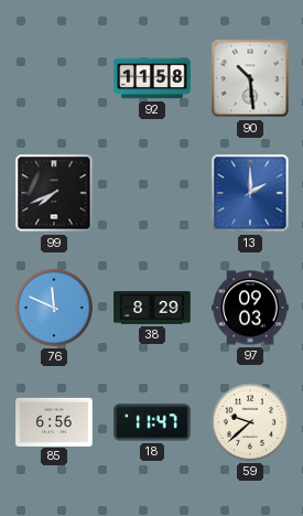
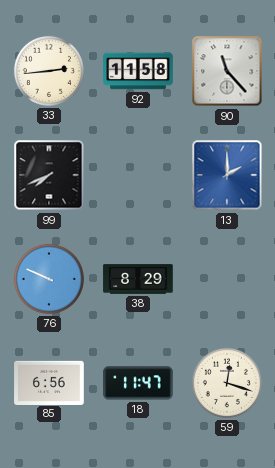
33: none -> 2:44
90: 10:29 -> 11:23
76: 11:49 -> 9:49
97: 09:03 -> none
59: 9:38 -> 12:18
